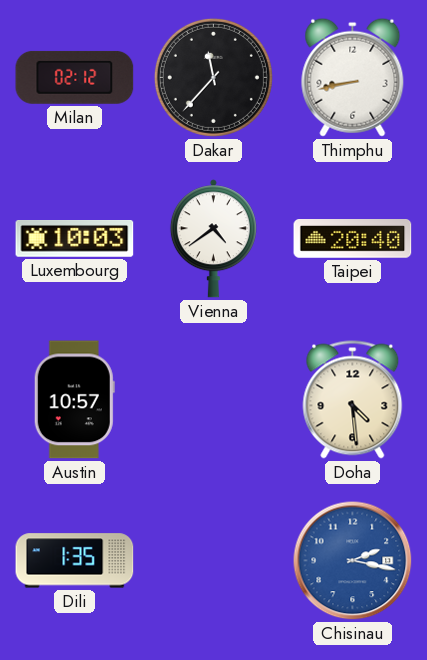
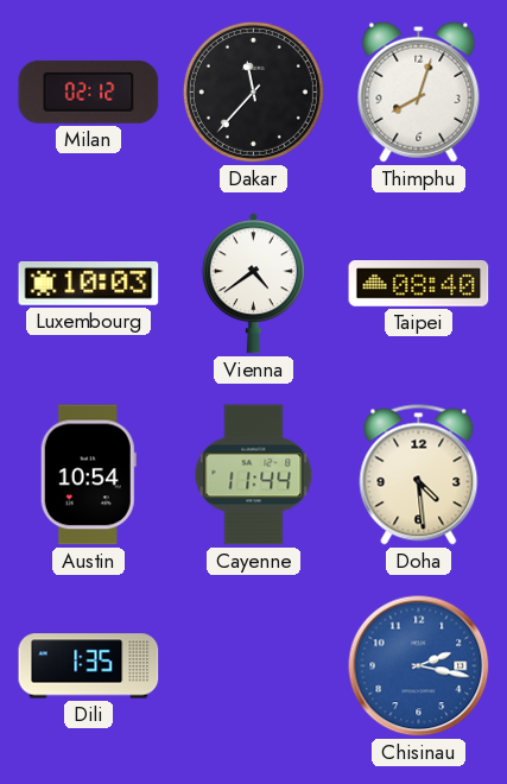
Thimphu: 8:43 -> 8:03
Taipei: 20:40 -> 08:40
Austin: 10:57 -> 10:54
Cayenne: none -> 11:44
